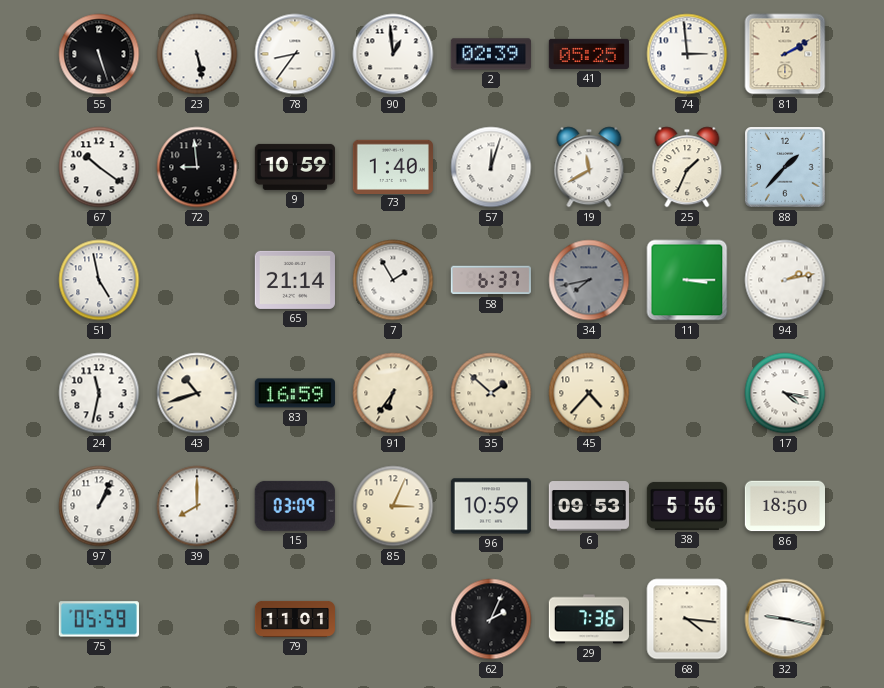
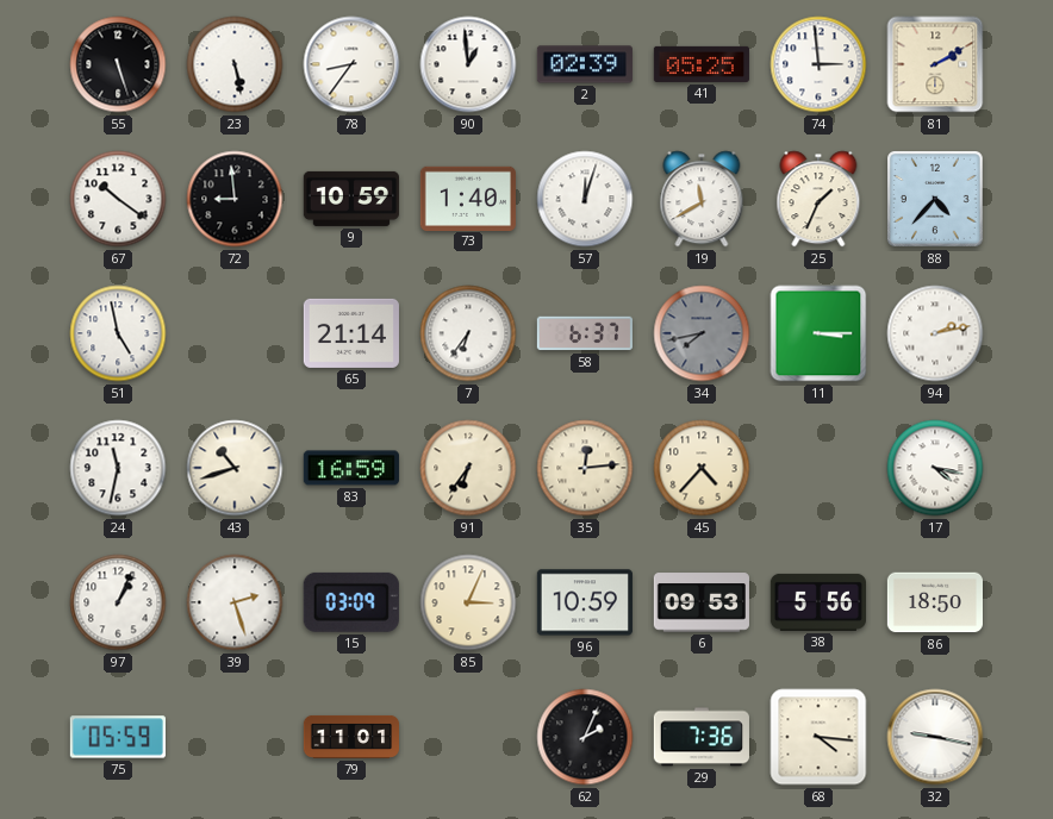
88: 1:37 -> 4:37
7: 1:55 -> 6:36
35: 1:52 -> 12:14
39: 8:00 -> 2:27
